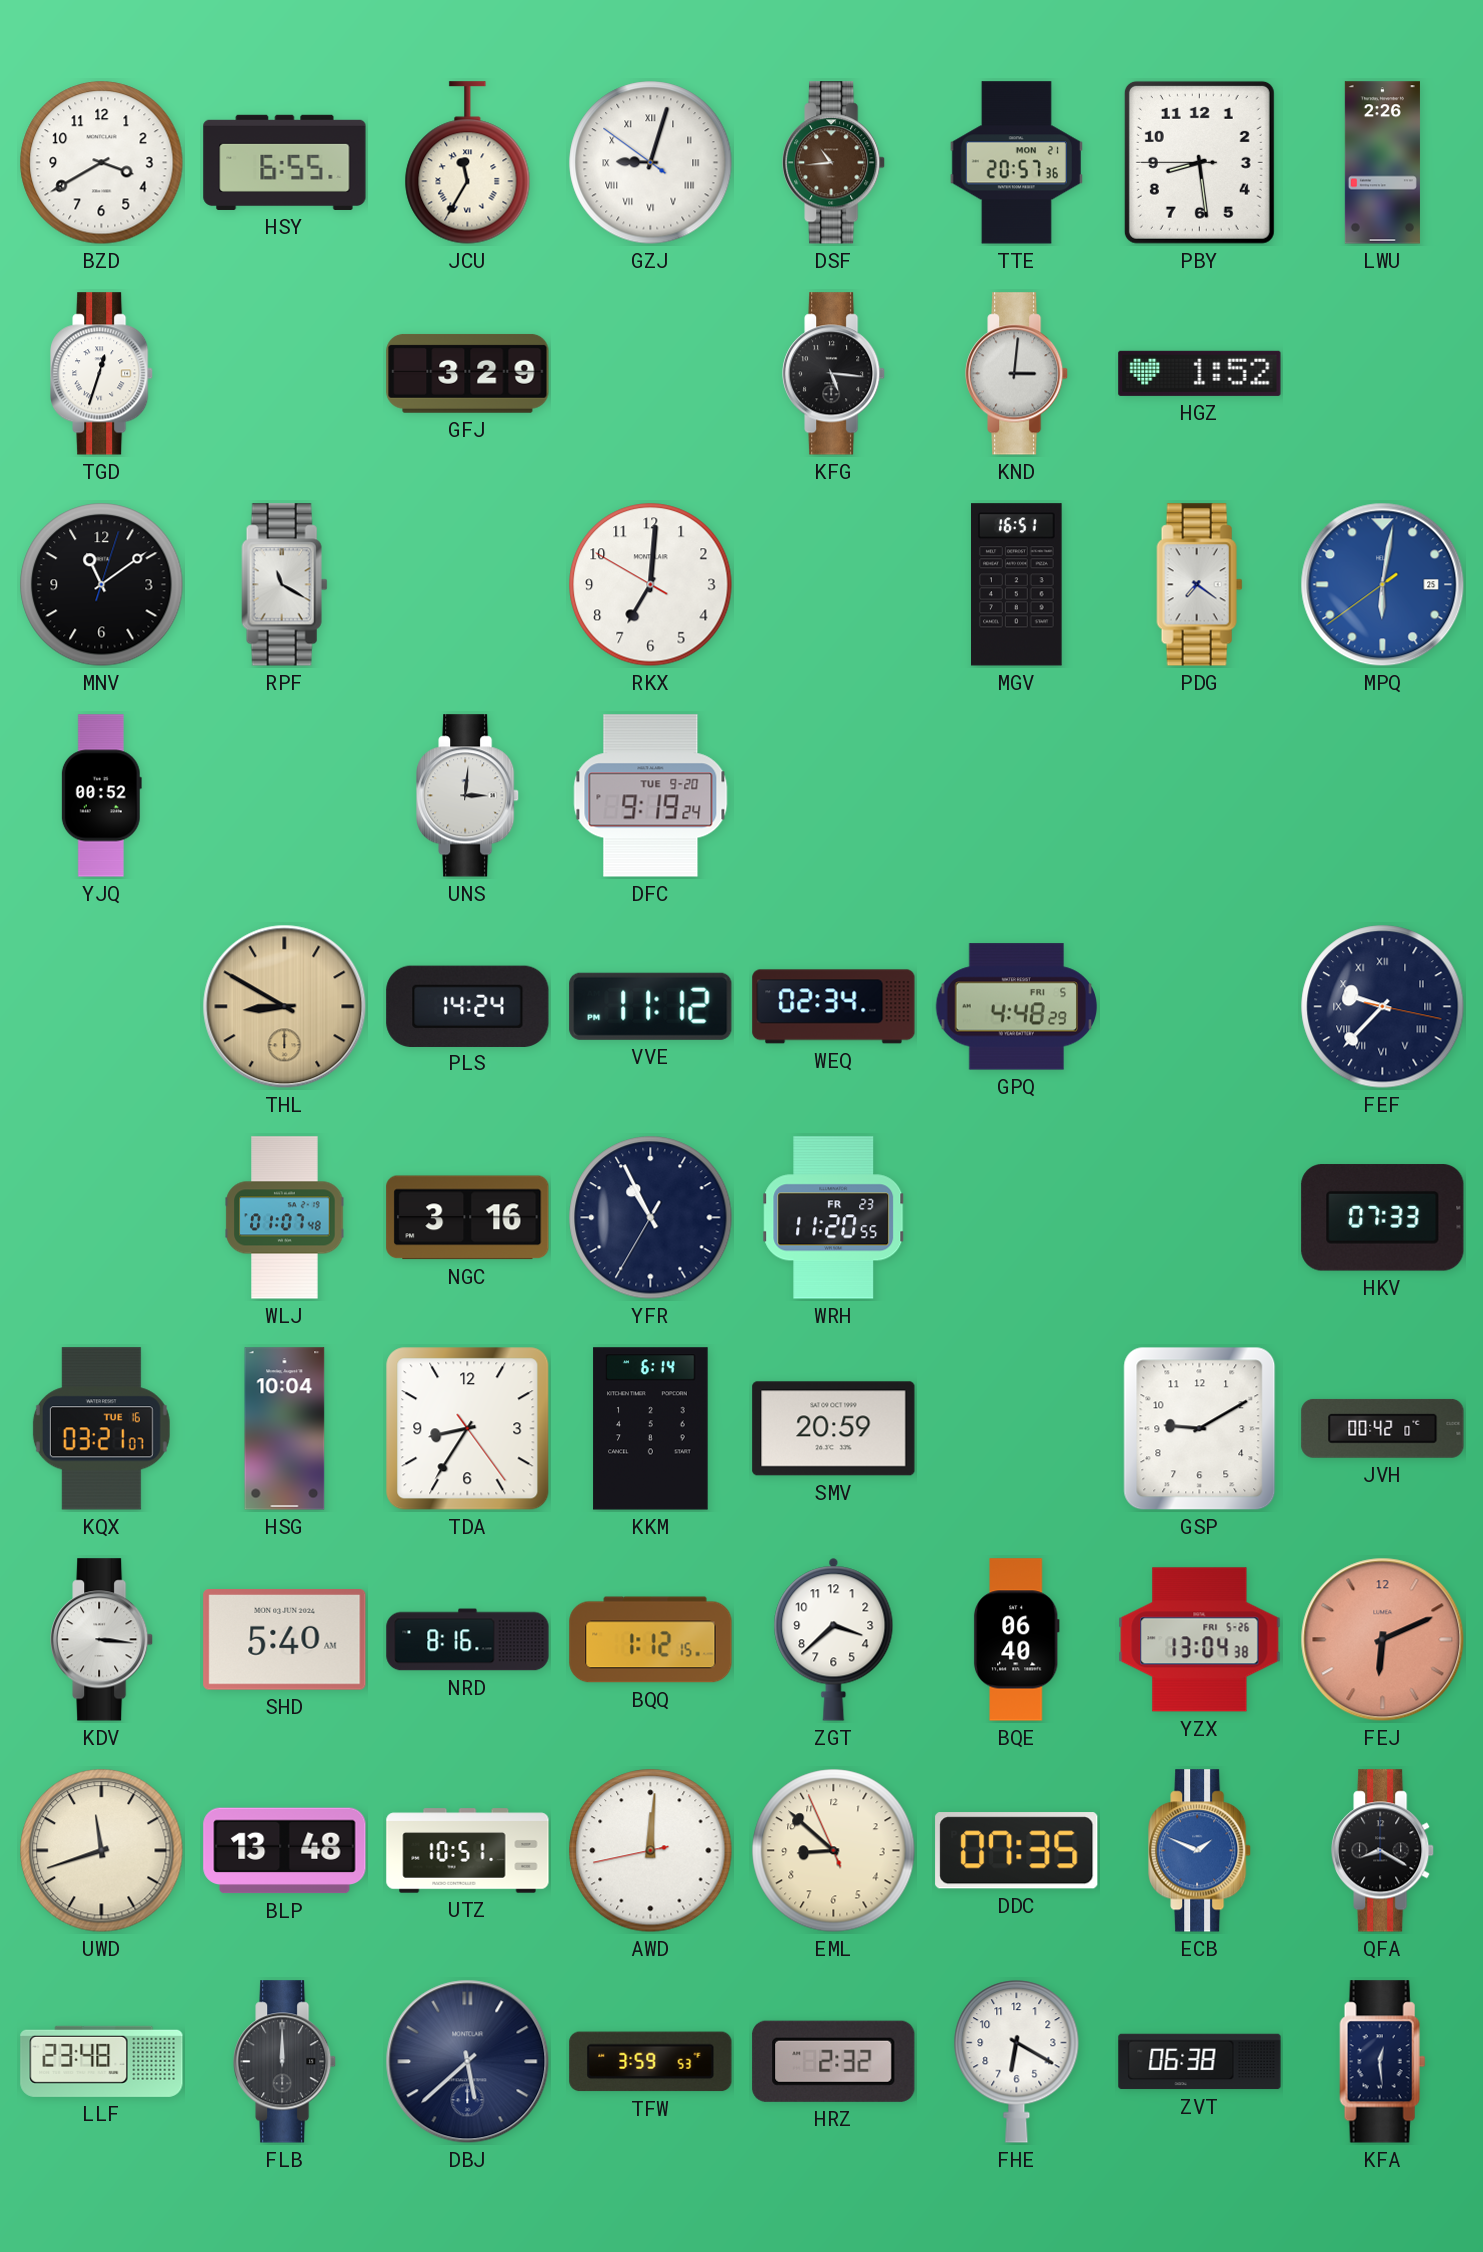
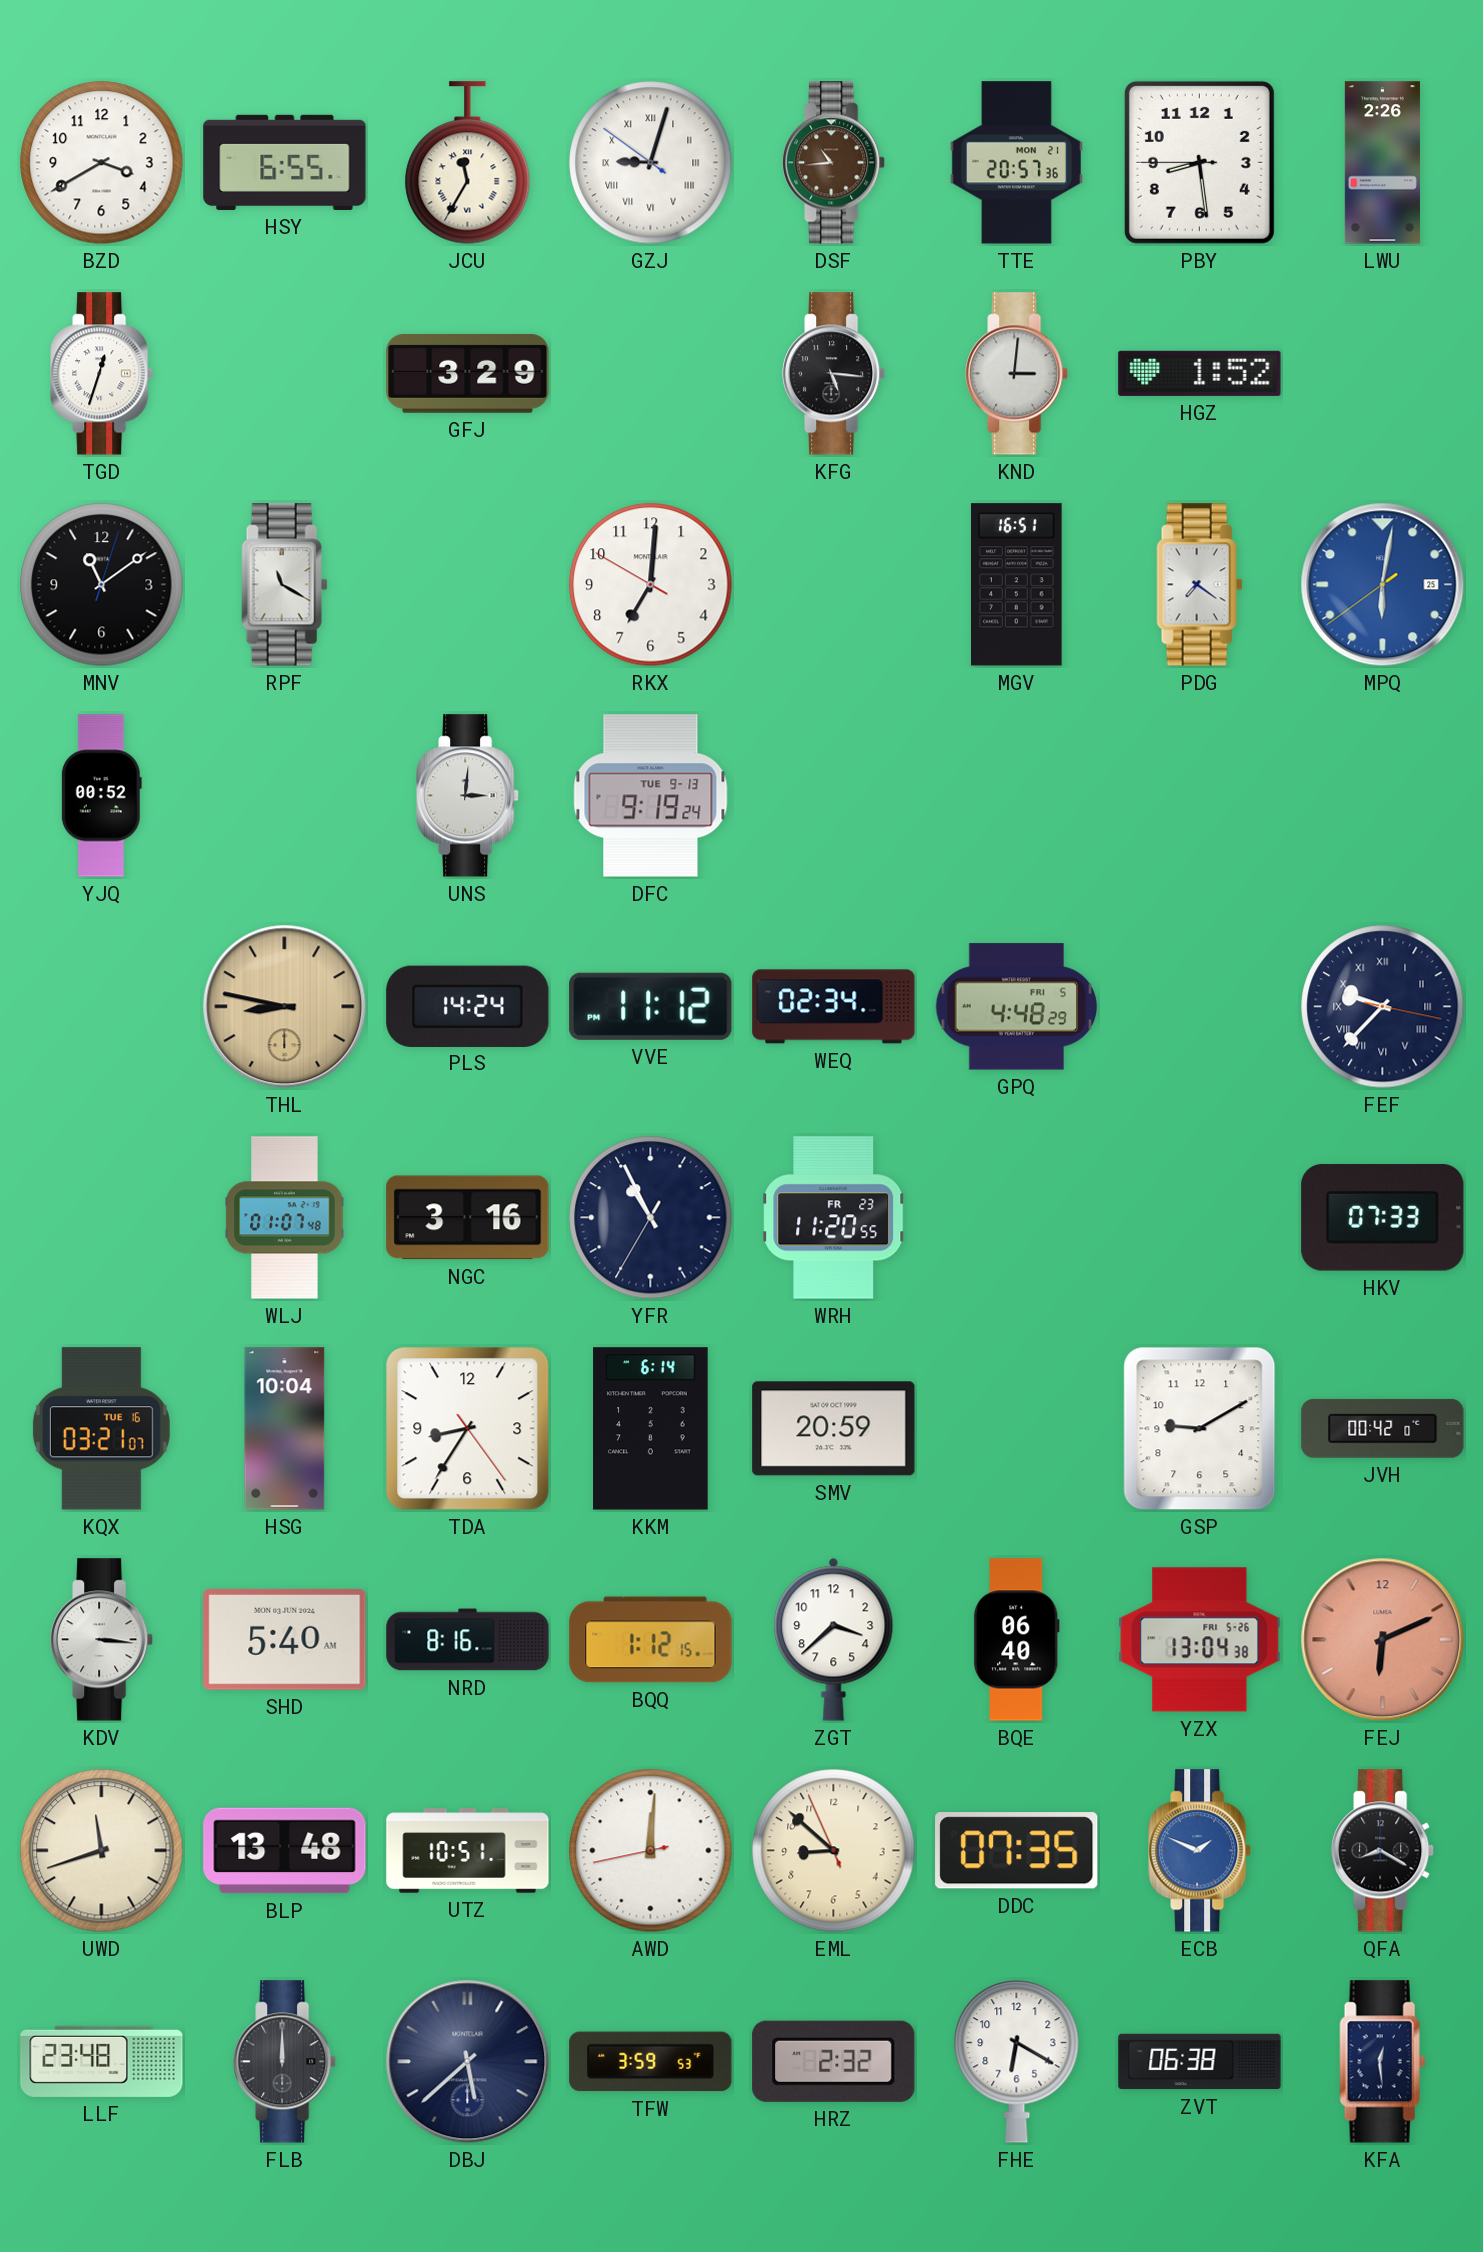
DFC date: TUE 9-20 -> TUE 9-13
THL: 8:50 -> 8:47
